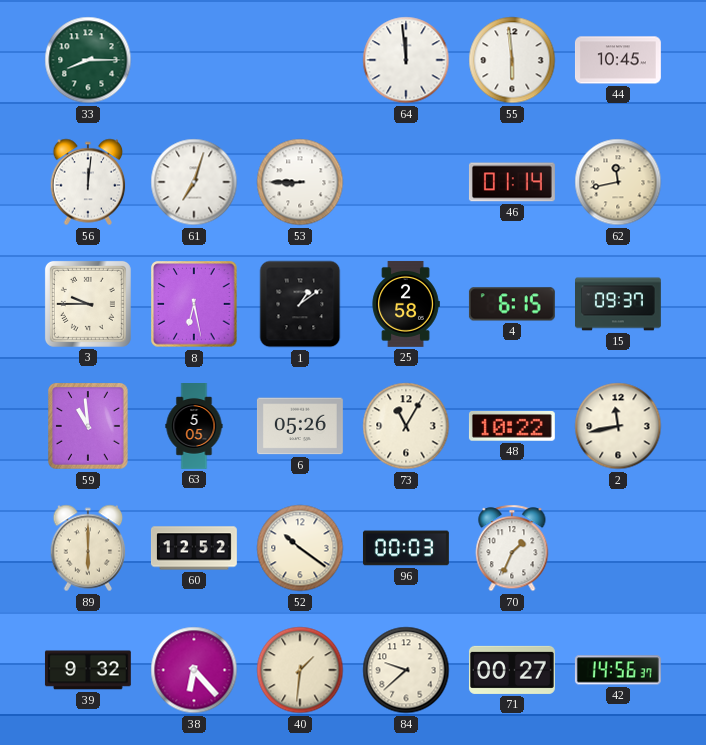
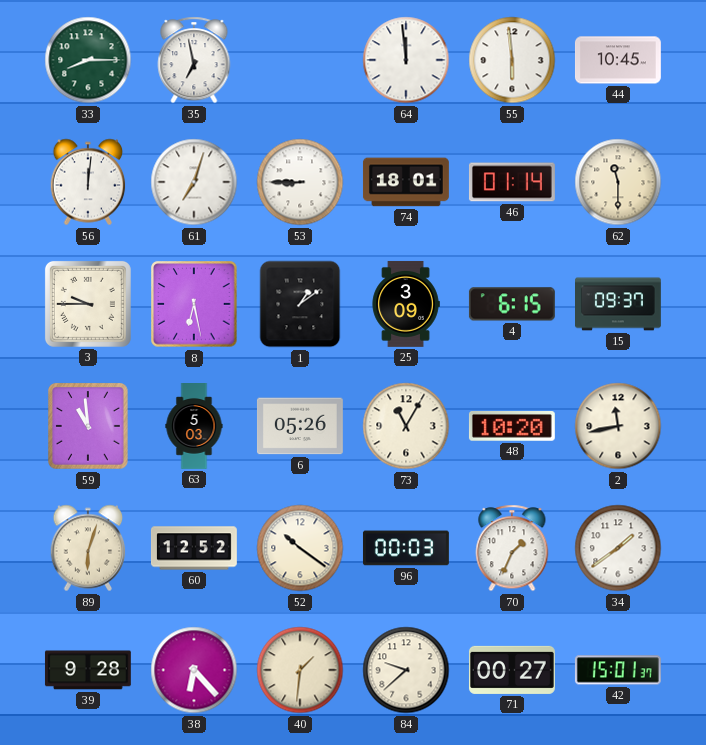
35: none -> 6:58
74: none -> 18:01
62: 11:43 -> 11:30
25: 2:58 -> 3:09
63: 5:05 -> 5:03
48: 10:22 -> 10:20
89: 6:00 -> 6:03
34: none -> 1:39
39: 9:32 -> 9:28
42: 14:56 -> 15:01
